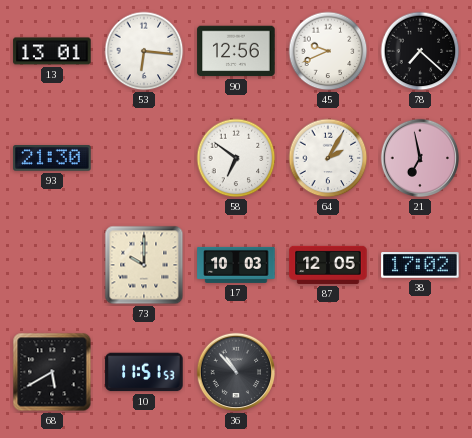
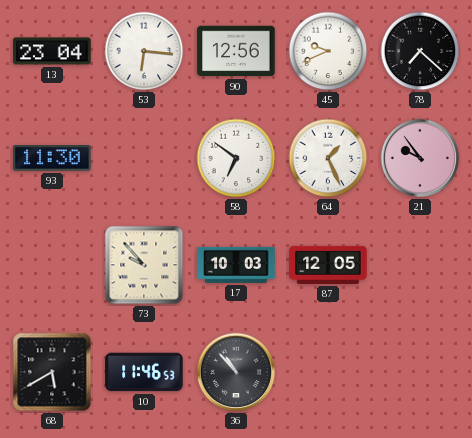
13: 13:01 -> 23:04
93: 21:30 -> 11:30
64: 2:05 -> 1:26
21: 6:58 -> 9:54
73: 10:00 -> 9:53
38: 17:02 -> none
10: 11:51 -> 11:46
